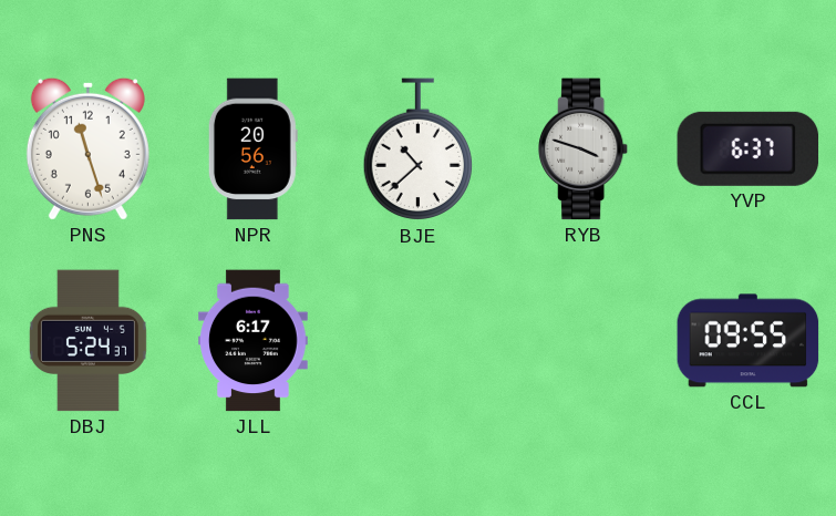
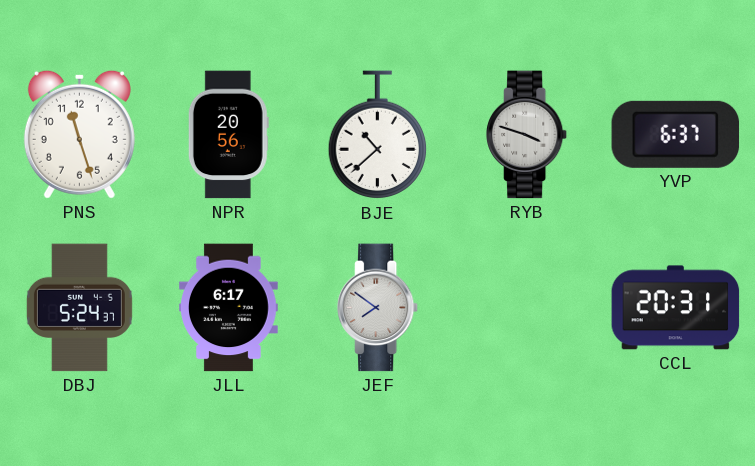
JEF: none -> 7:51
CCL: 09:55 -> 20:31
